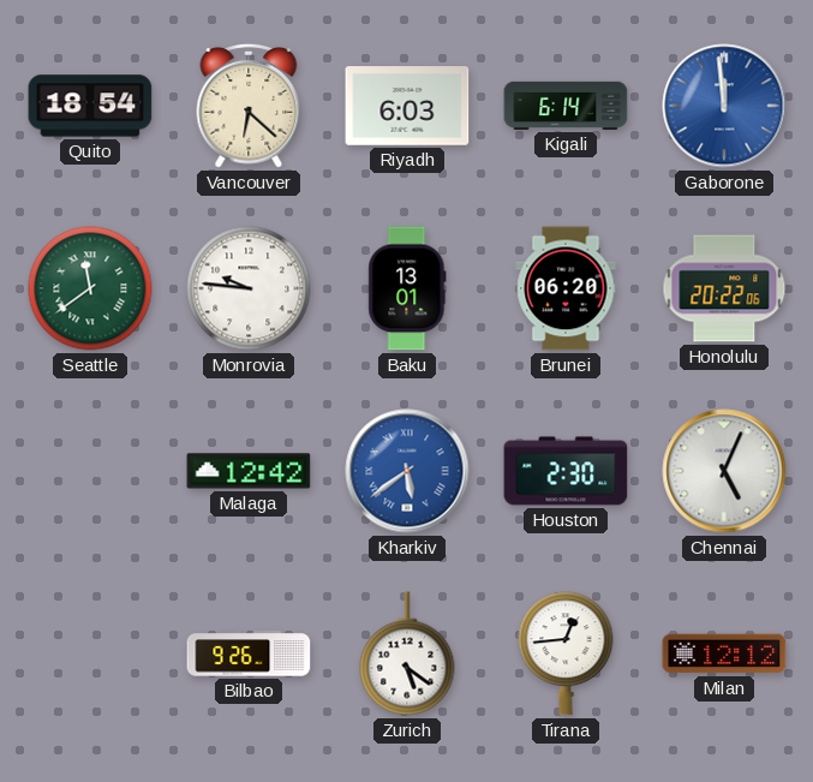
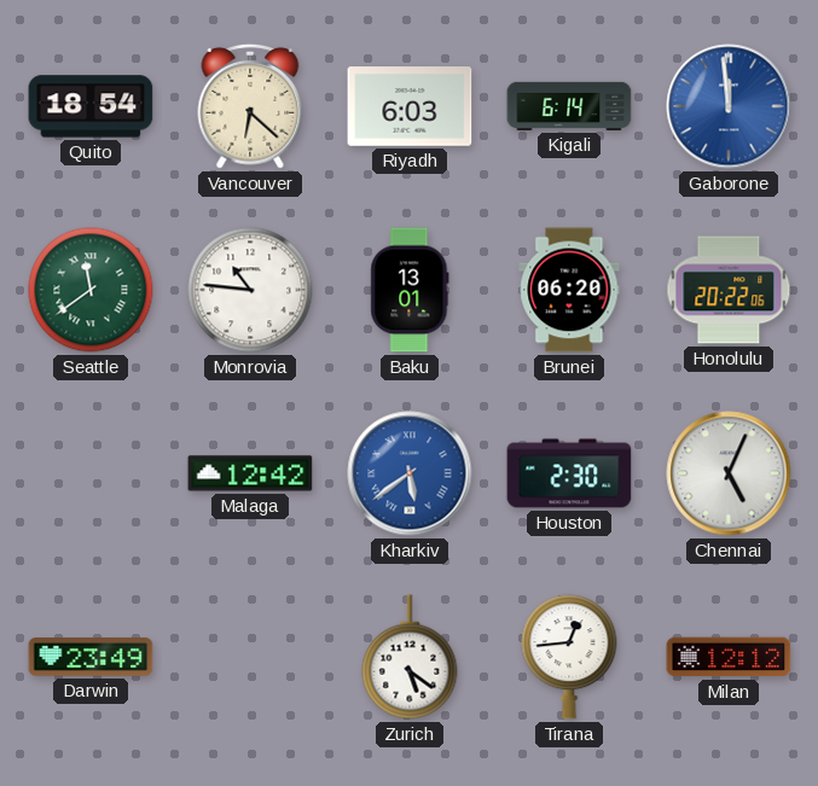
Monrovia: 9:46 -> 10:46
Darwin: none -> 23:49
Bilbao: 9:26 -> none
